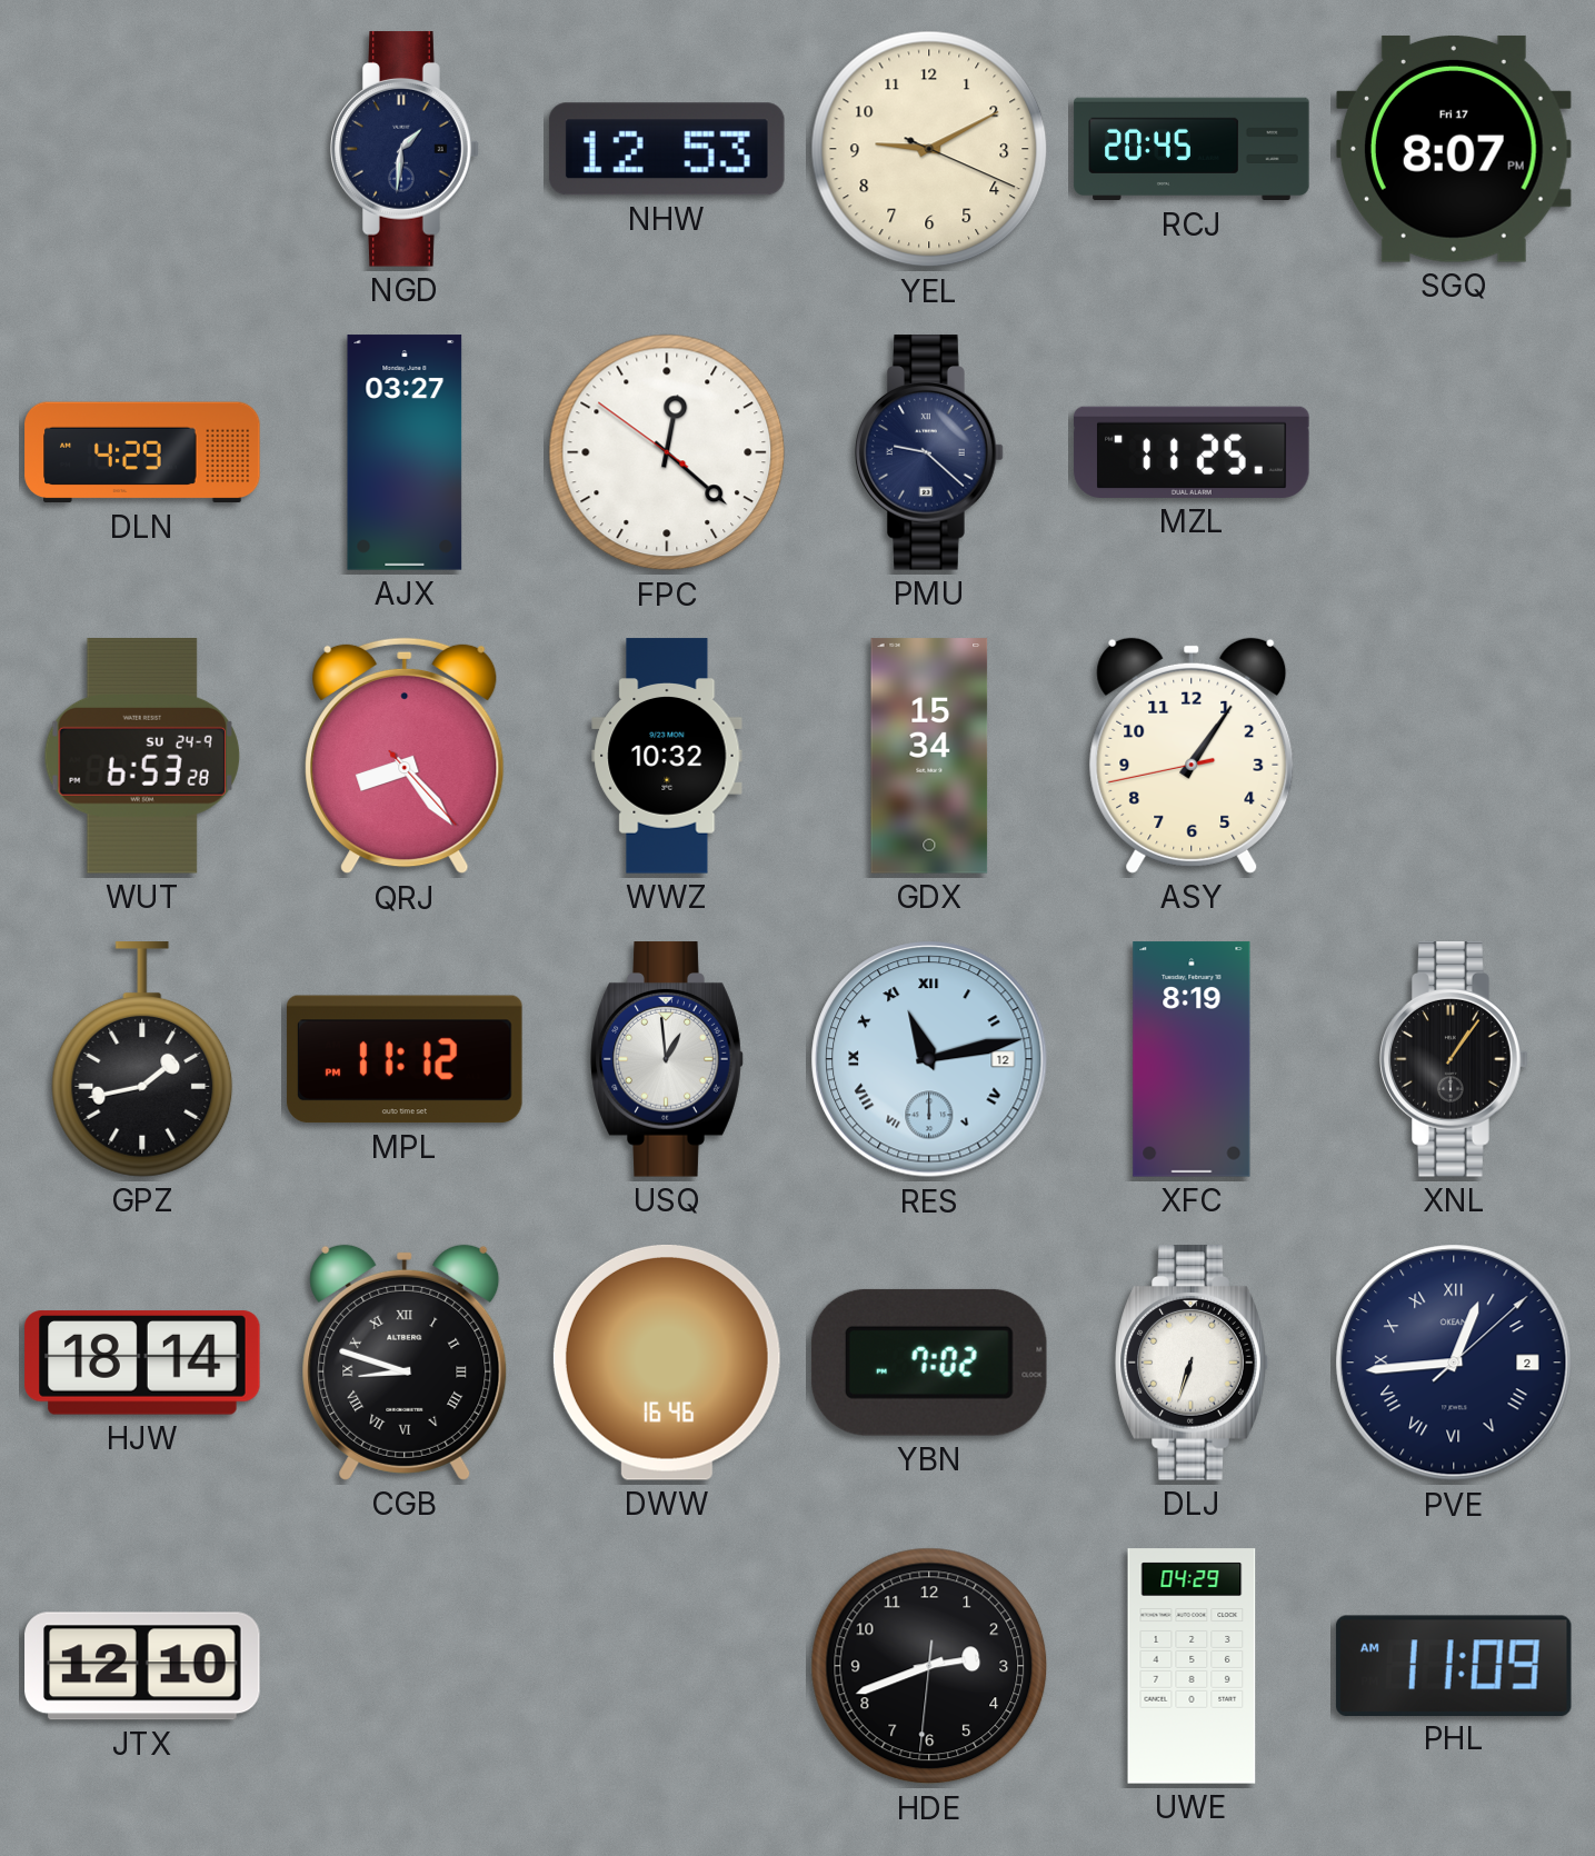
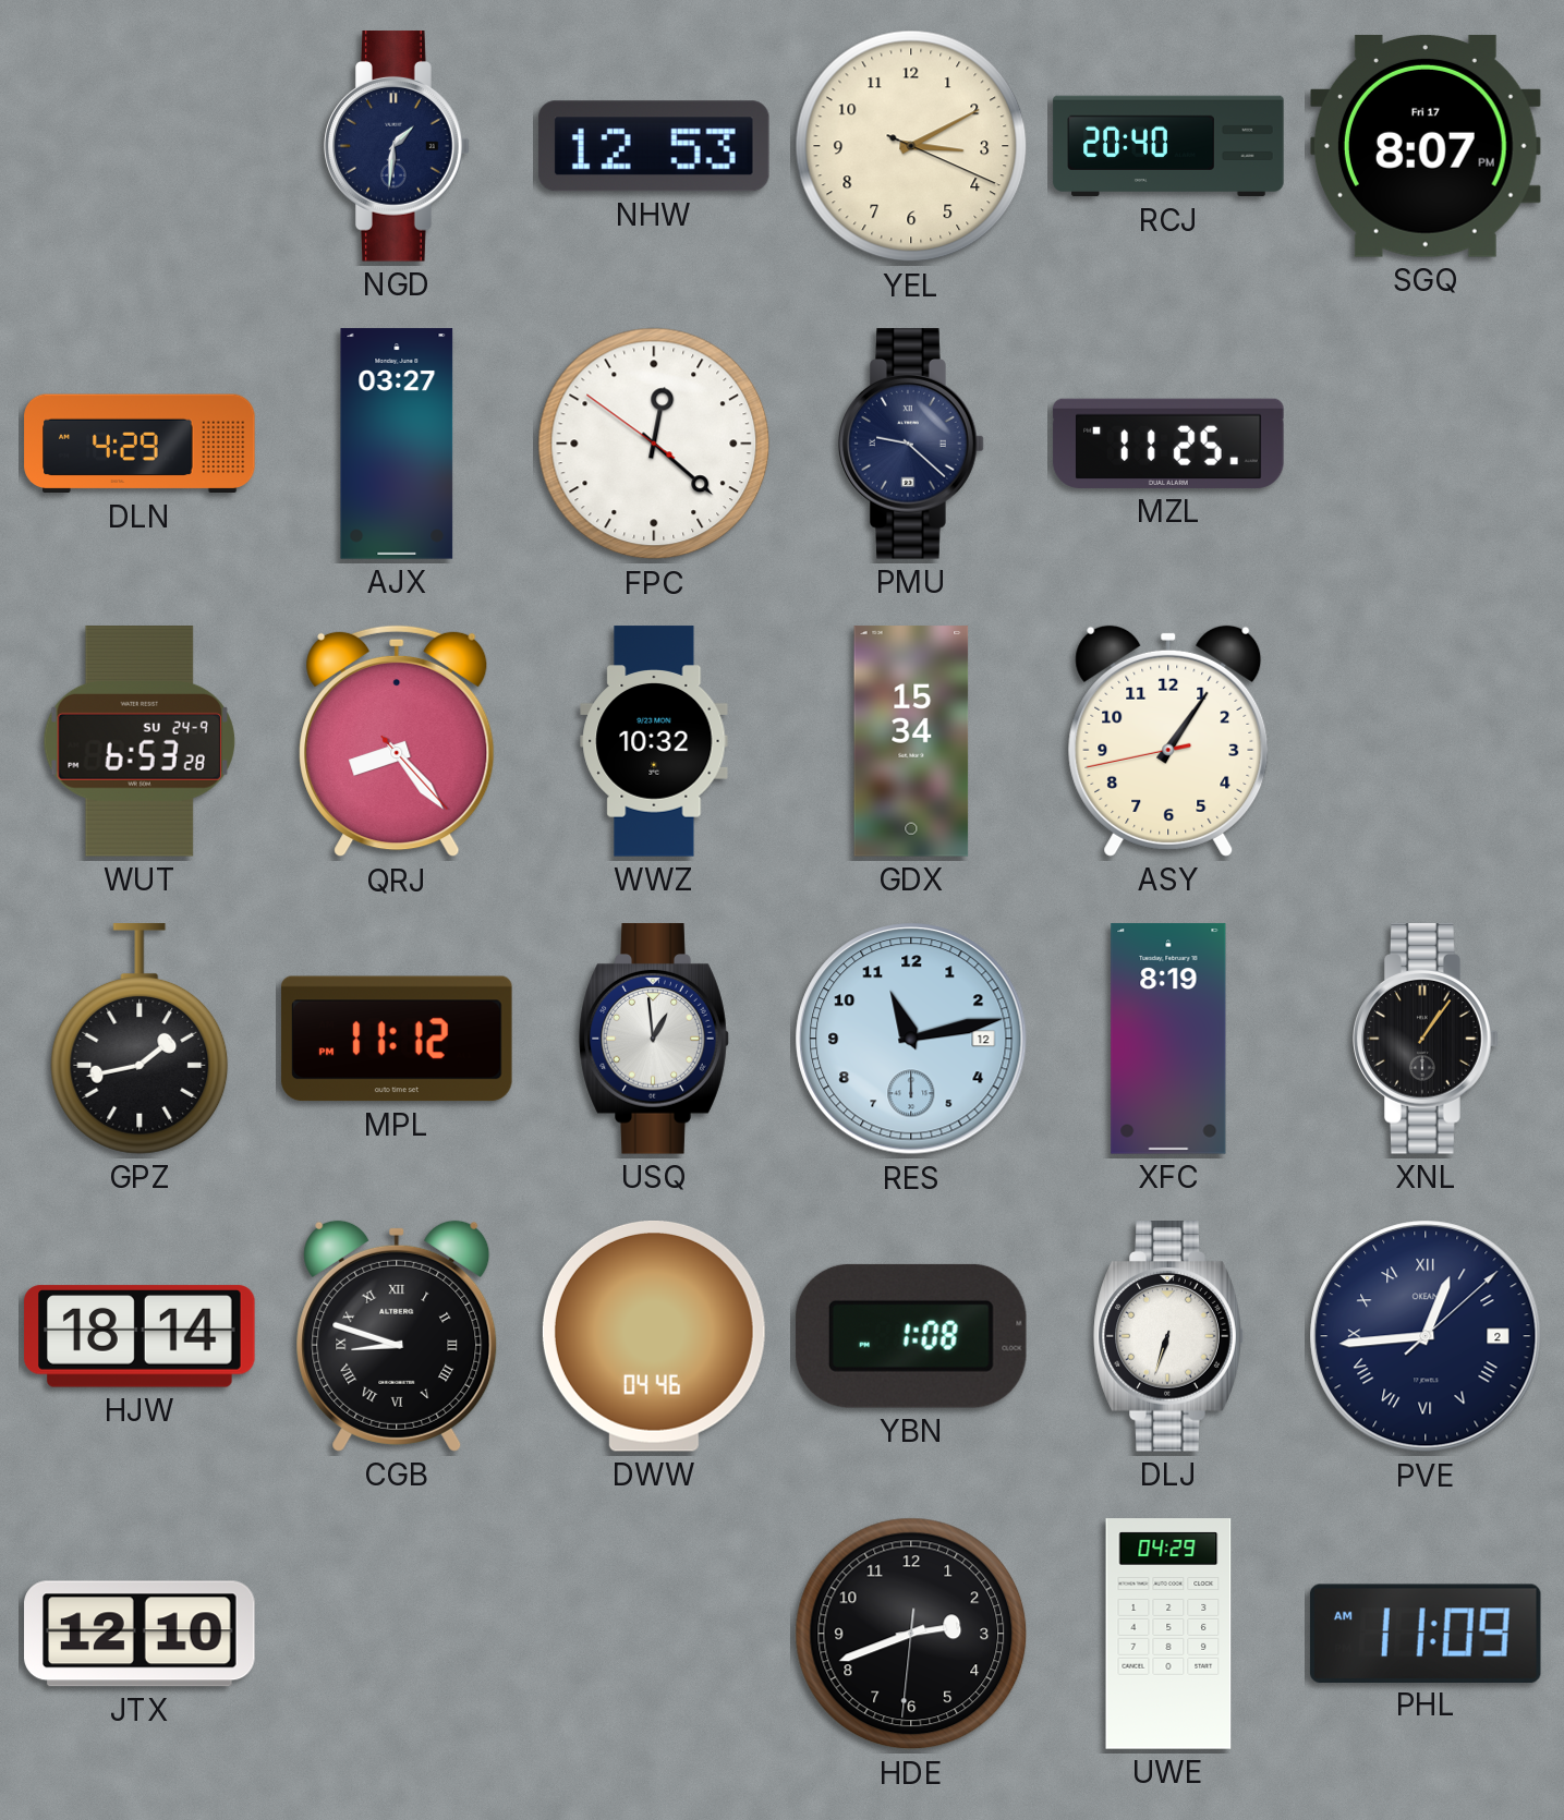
YEL: 9:10 -> 3:10
RCJ: 20:45 -> 20:40
RES numerals: Roman -> Arabic
DWW: 16:46 -> 04:46
YBN: 7:02 -> 1:08
